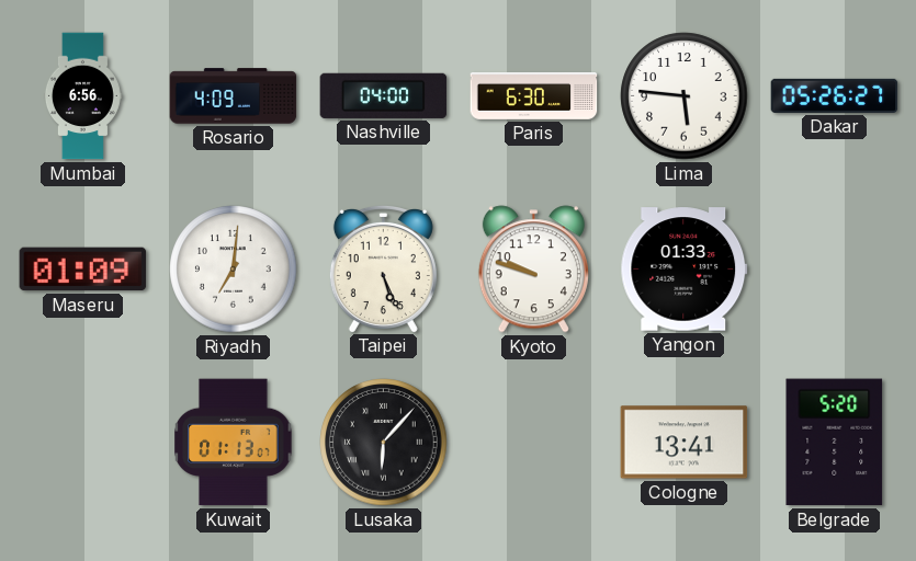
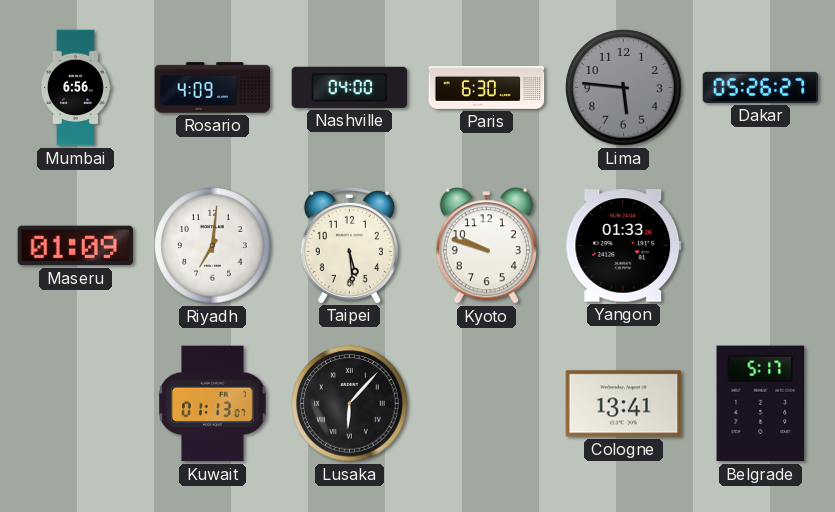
Lima dial: white -> grey
Taipei: 5:26 -> 5:29
Belgrade: 5:20 -> 5:17
